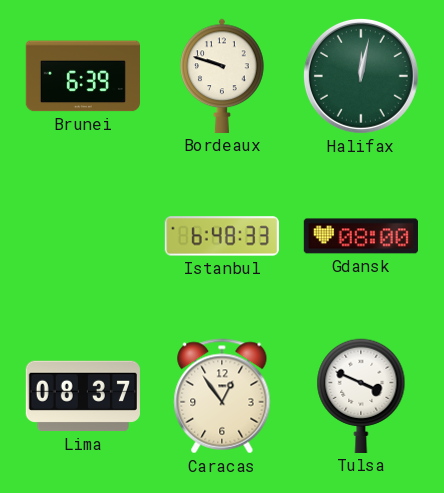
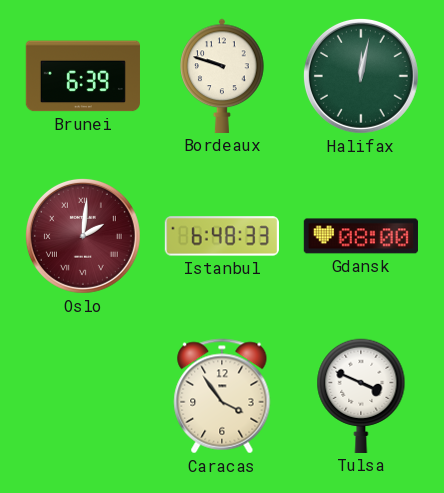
Oslo: none -> 2:01
Lima: 08:37 -> none
Caracas: 12:54 -> 3:54
